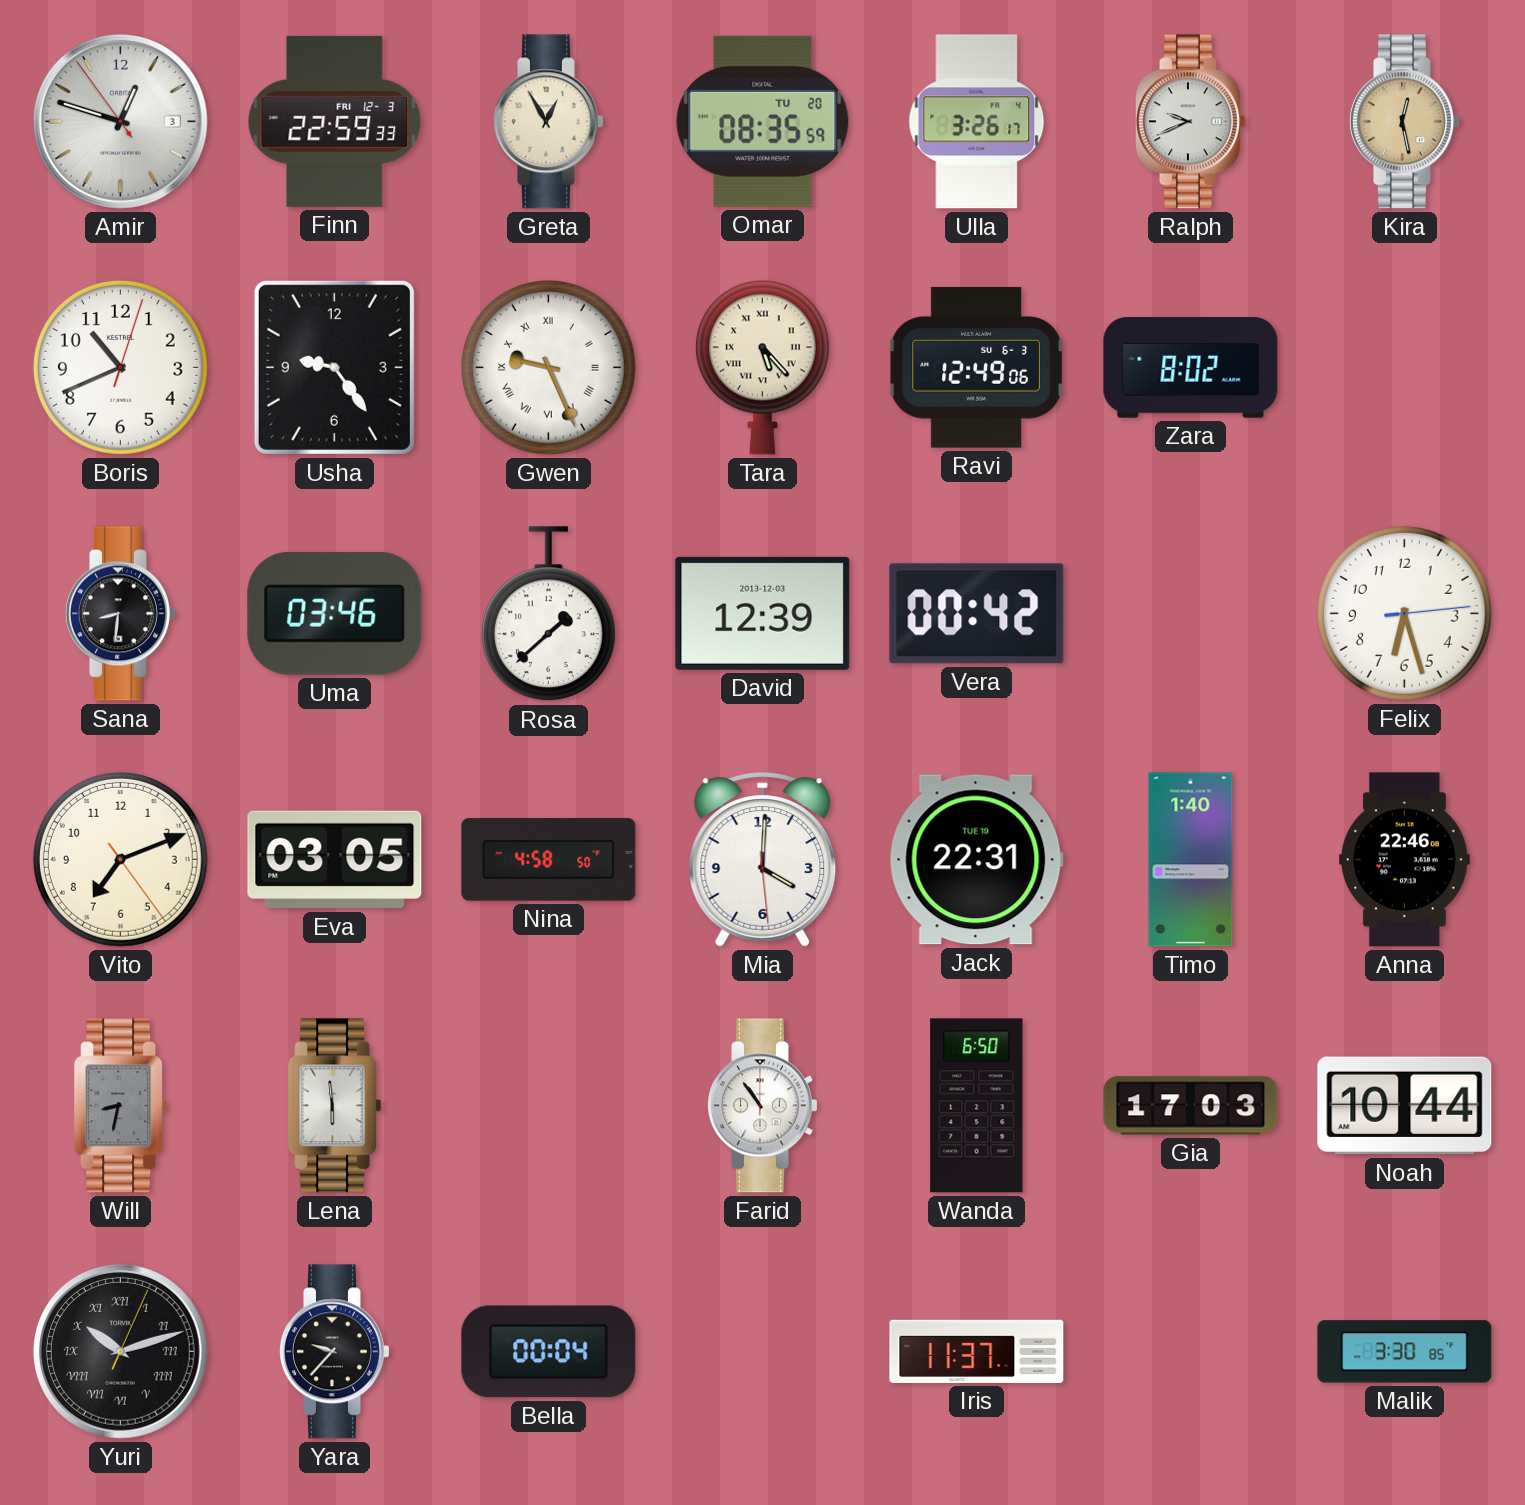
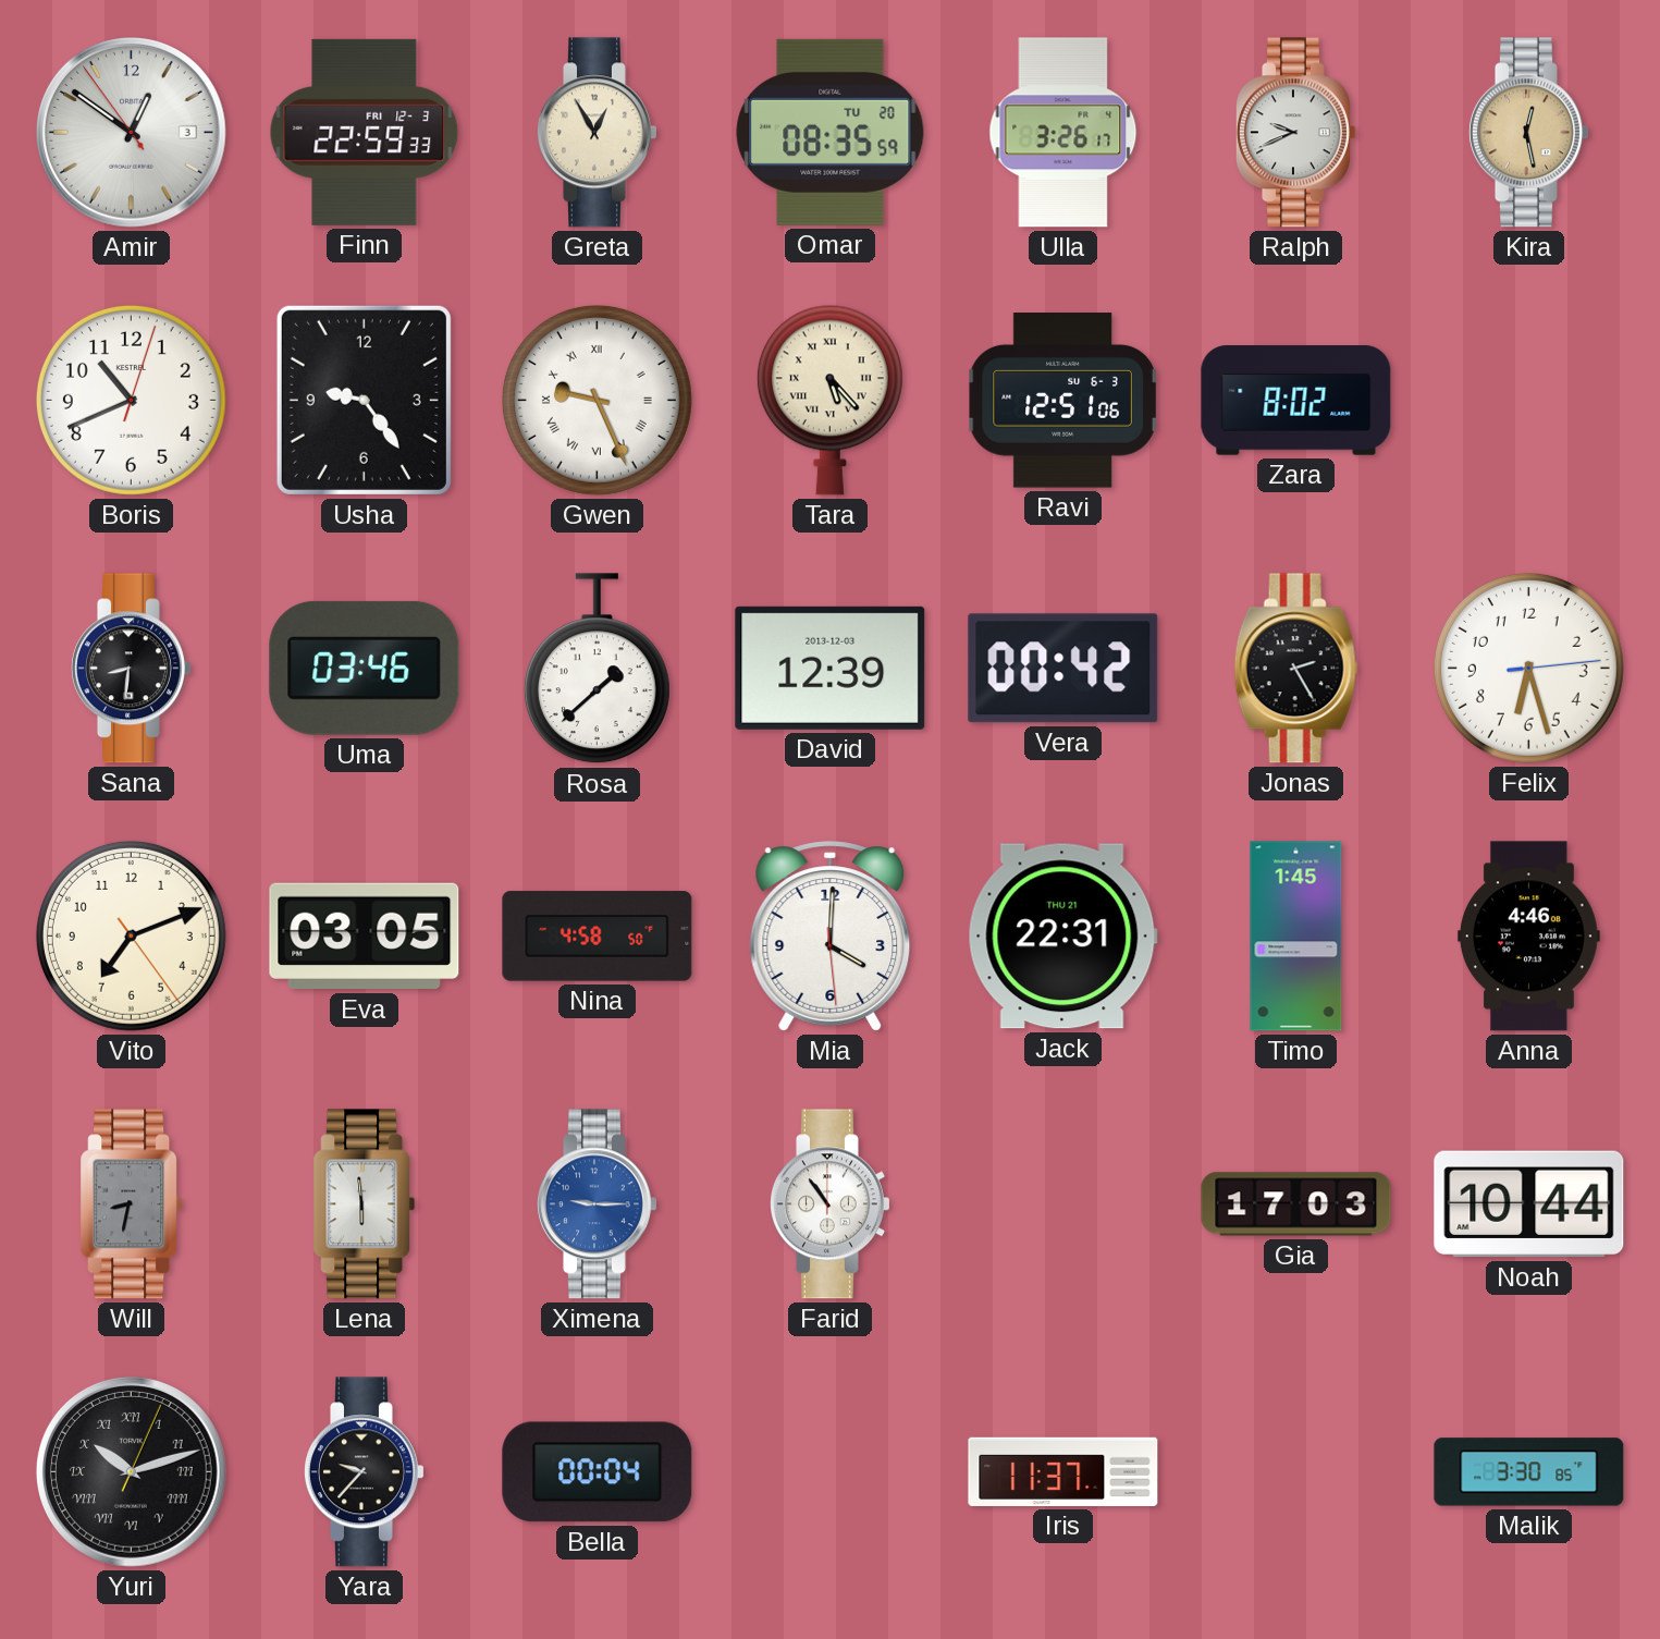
Amir: 12:47 -> 12:50
Ravi: 12:49 -> 12:51
Jonas: none -> 2:25
Jack date: TUE 19 -> THU 21
Timo: 1:40 -> 1:45
Anna: 22:46 -> 4:46
Ximena: none -> 9:15
Wanda: 6:50 -> none
